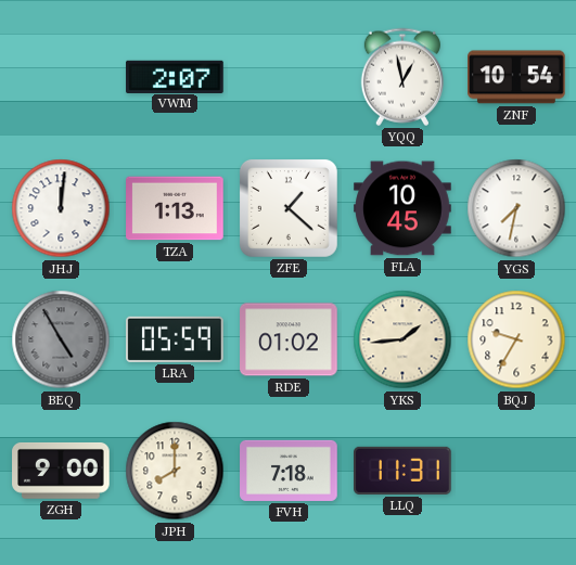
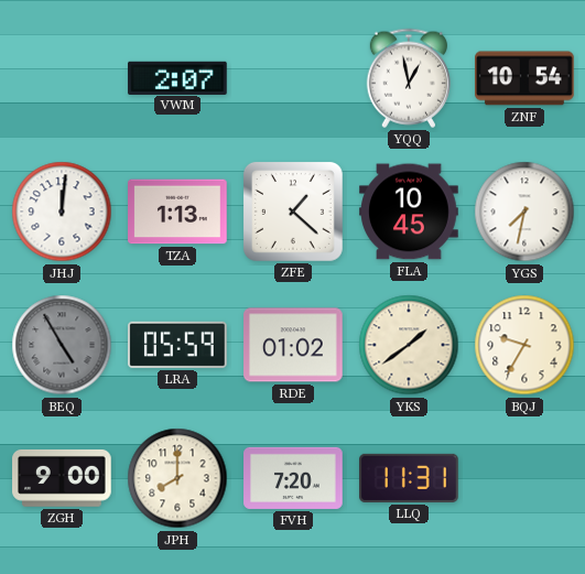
YKS: 1:44 -> 1:39
FVH: 7:18 -> 7:20
